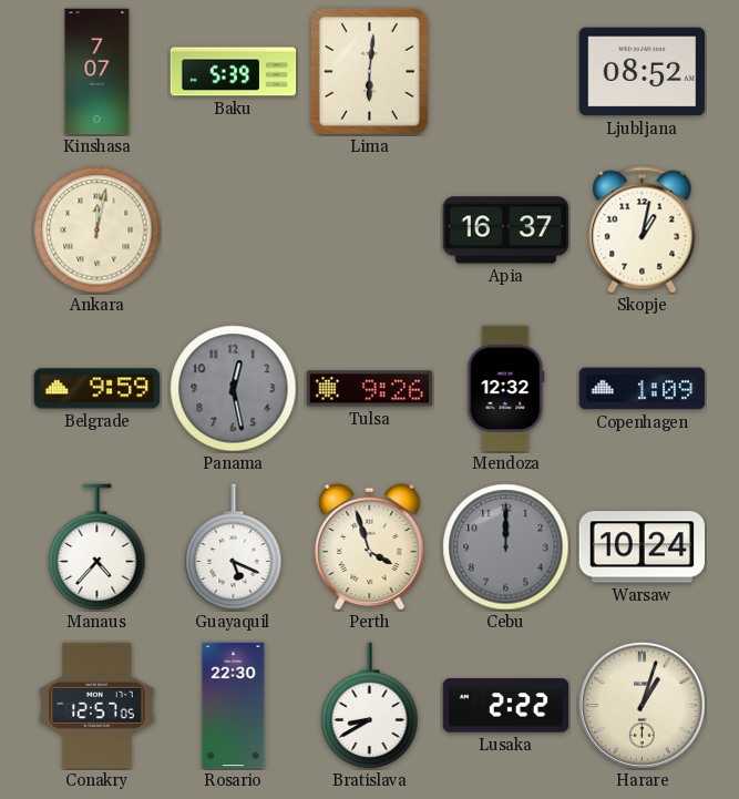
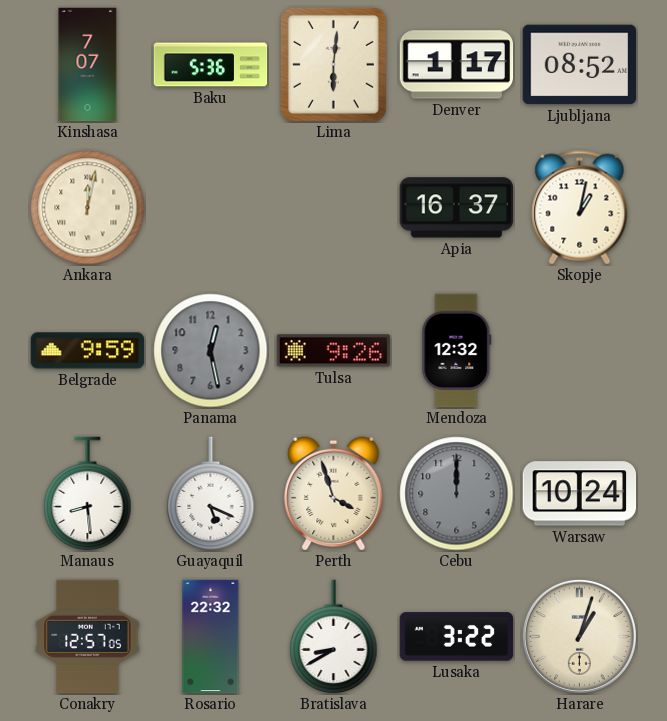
Baku: 5:39 -> 5:36
Denver: none -> 1:17
Copenhagen: 1:09 -> none
Manaus: 4:37 -> 8:29
Rosario: 22:30 -> 22:32
Lusaka: 2:22 -> 3:22
